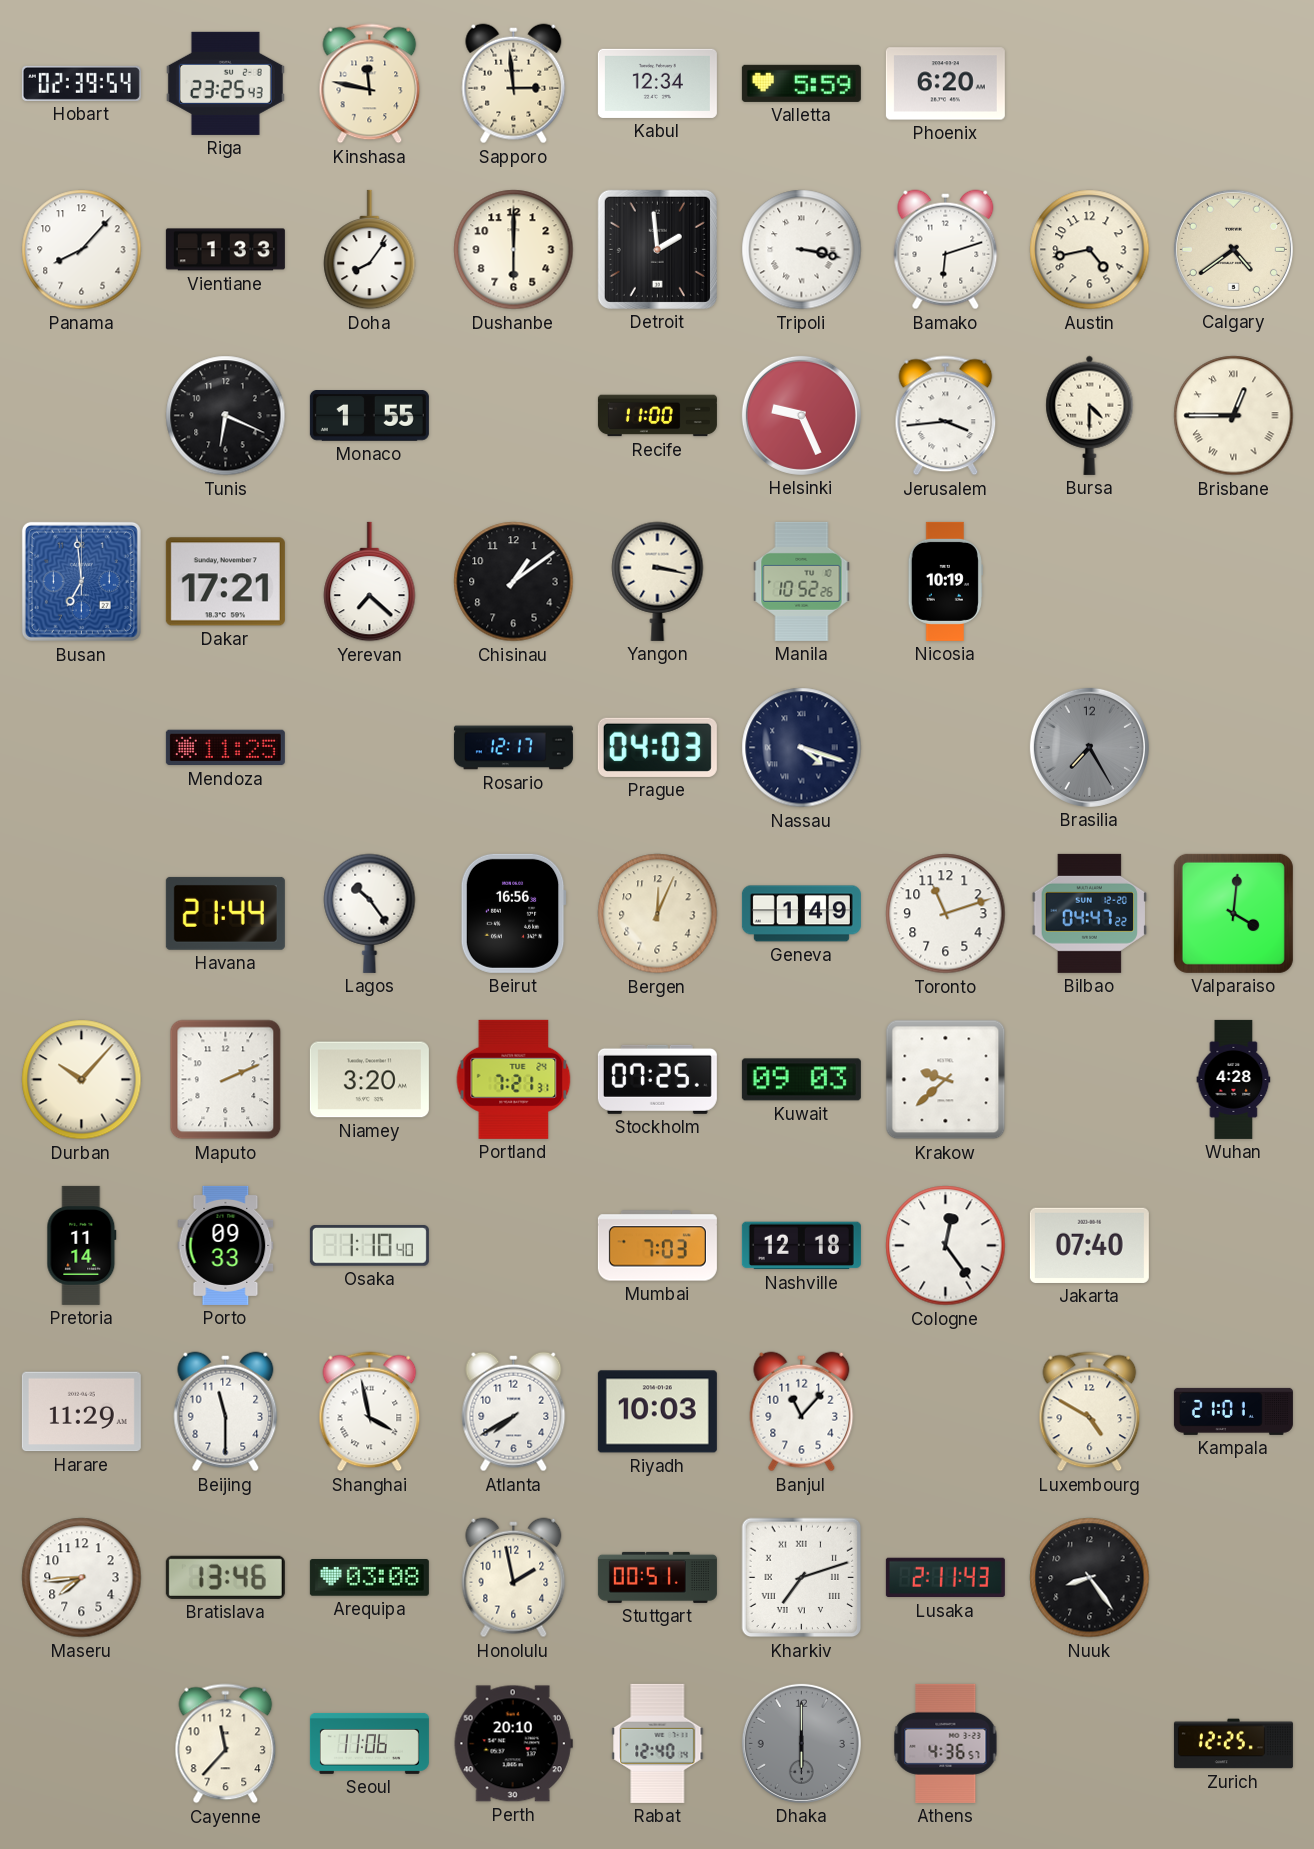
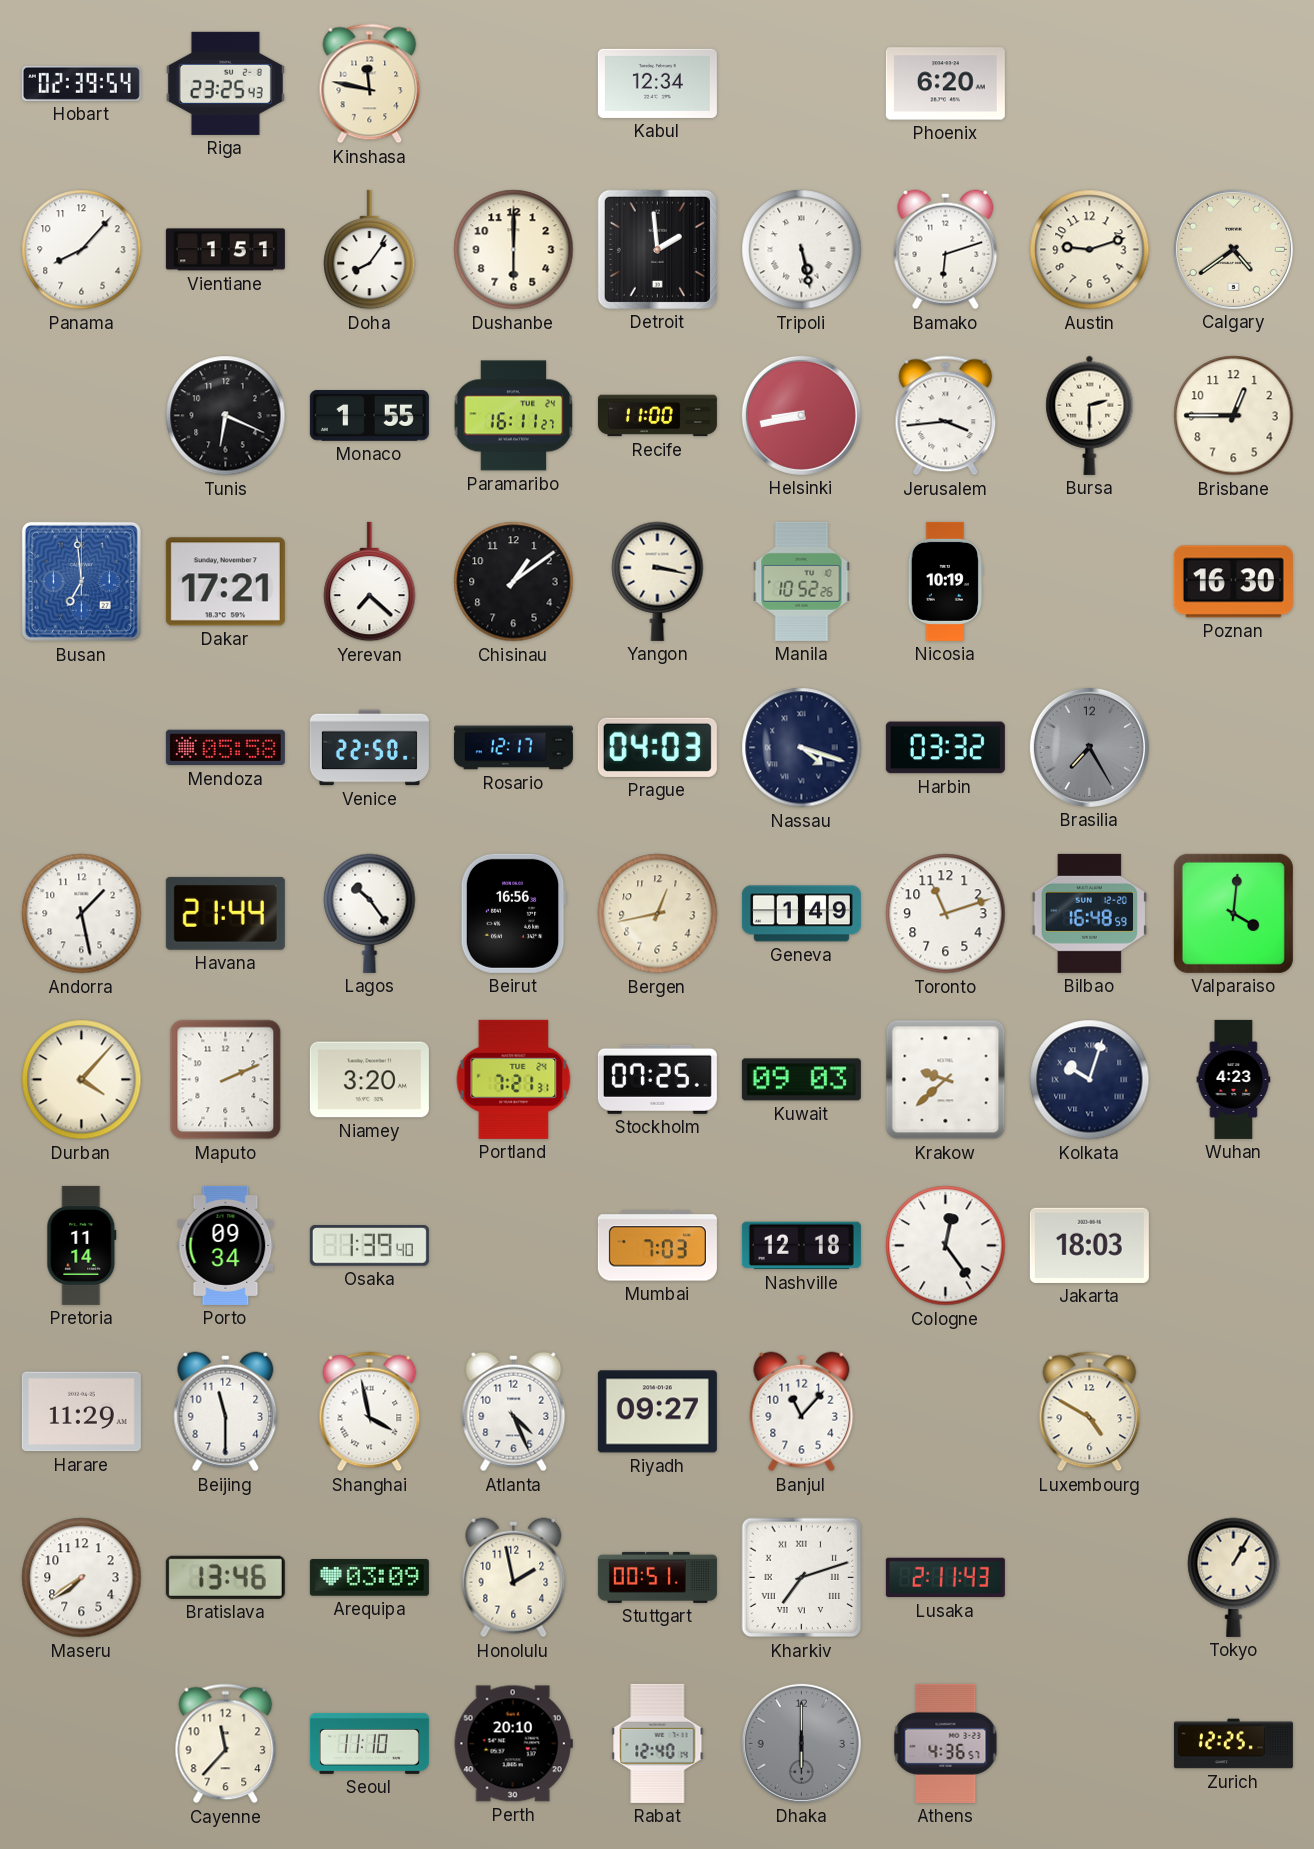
Sapporo: 2:59 -> none
Valletta: 5:59 -> none
Vientiane: 1:33 -> 1:51
Tripoli: 3:17 -> 5:28
Austin: 4:43 -> 9:12
Paramaribo: none -> 16:11
Helsinki: 9:26 -> 8:43
Bursa: 4:30 -> 2:30
Brisbane numerals: Roman -> Arabic
Poznan: none -> 16:30
Mendoza: 11:25 -> 05:58
Venice: none -> 22:50
Harbin: none -> 03:32
Andorra: none -> 1:28
Bergen: 12:04 -> 12:43
Bilbao: 04:47 -> 16:48
Durban: 10:07 -> 4:07
Kolkata: none -> 10:03
Wuhan: 4:28 -> 4:23
Porto: 09:33 -> 09:34
Osaka: 1:10 -> 1:39
Jakarta: 07:40 -> 18:03
Atlanta: 7:40 -> 4:26
Riyadh: 10:03 -> 09:27
Kampala: 21:01 -> none
Maseru: 7:44 -> 7:39
Arequipa: 03:08 -> 03:09
Nuuk: 8:24 -> none
Tokyo: none -> 1:05
Seoul: 11:06 -> 11:10
